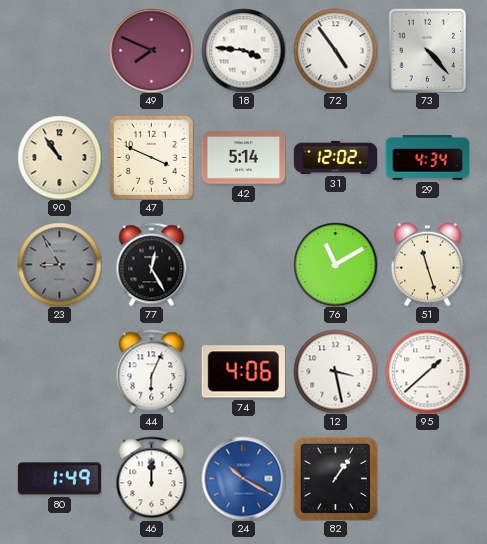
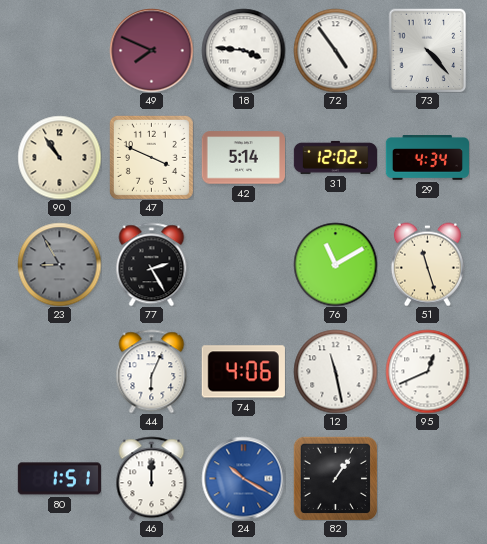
77: 12:25 -> 2:25
12: 3:28 -> 11:28
95: 1:38 -> 12:41
80: 1:49 -> 1:51
